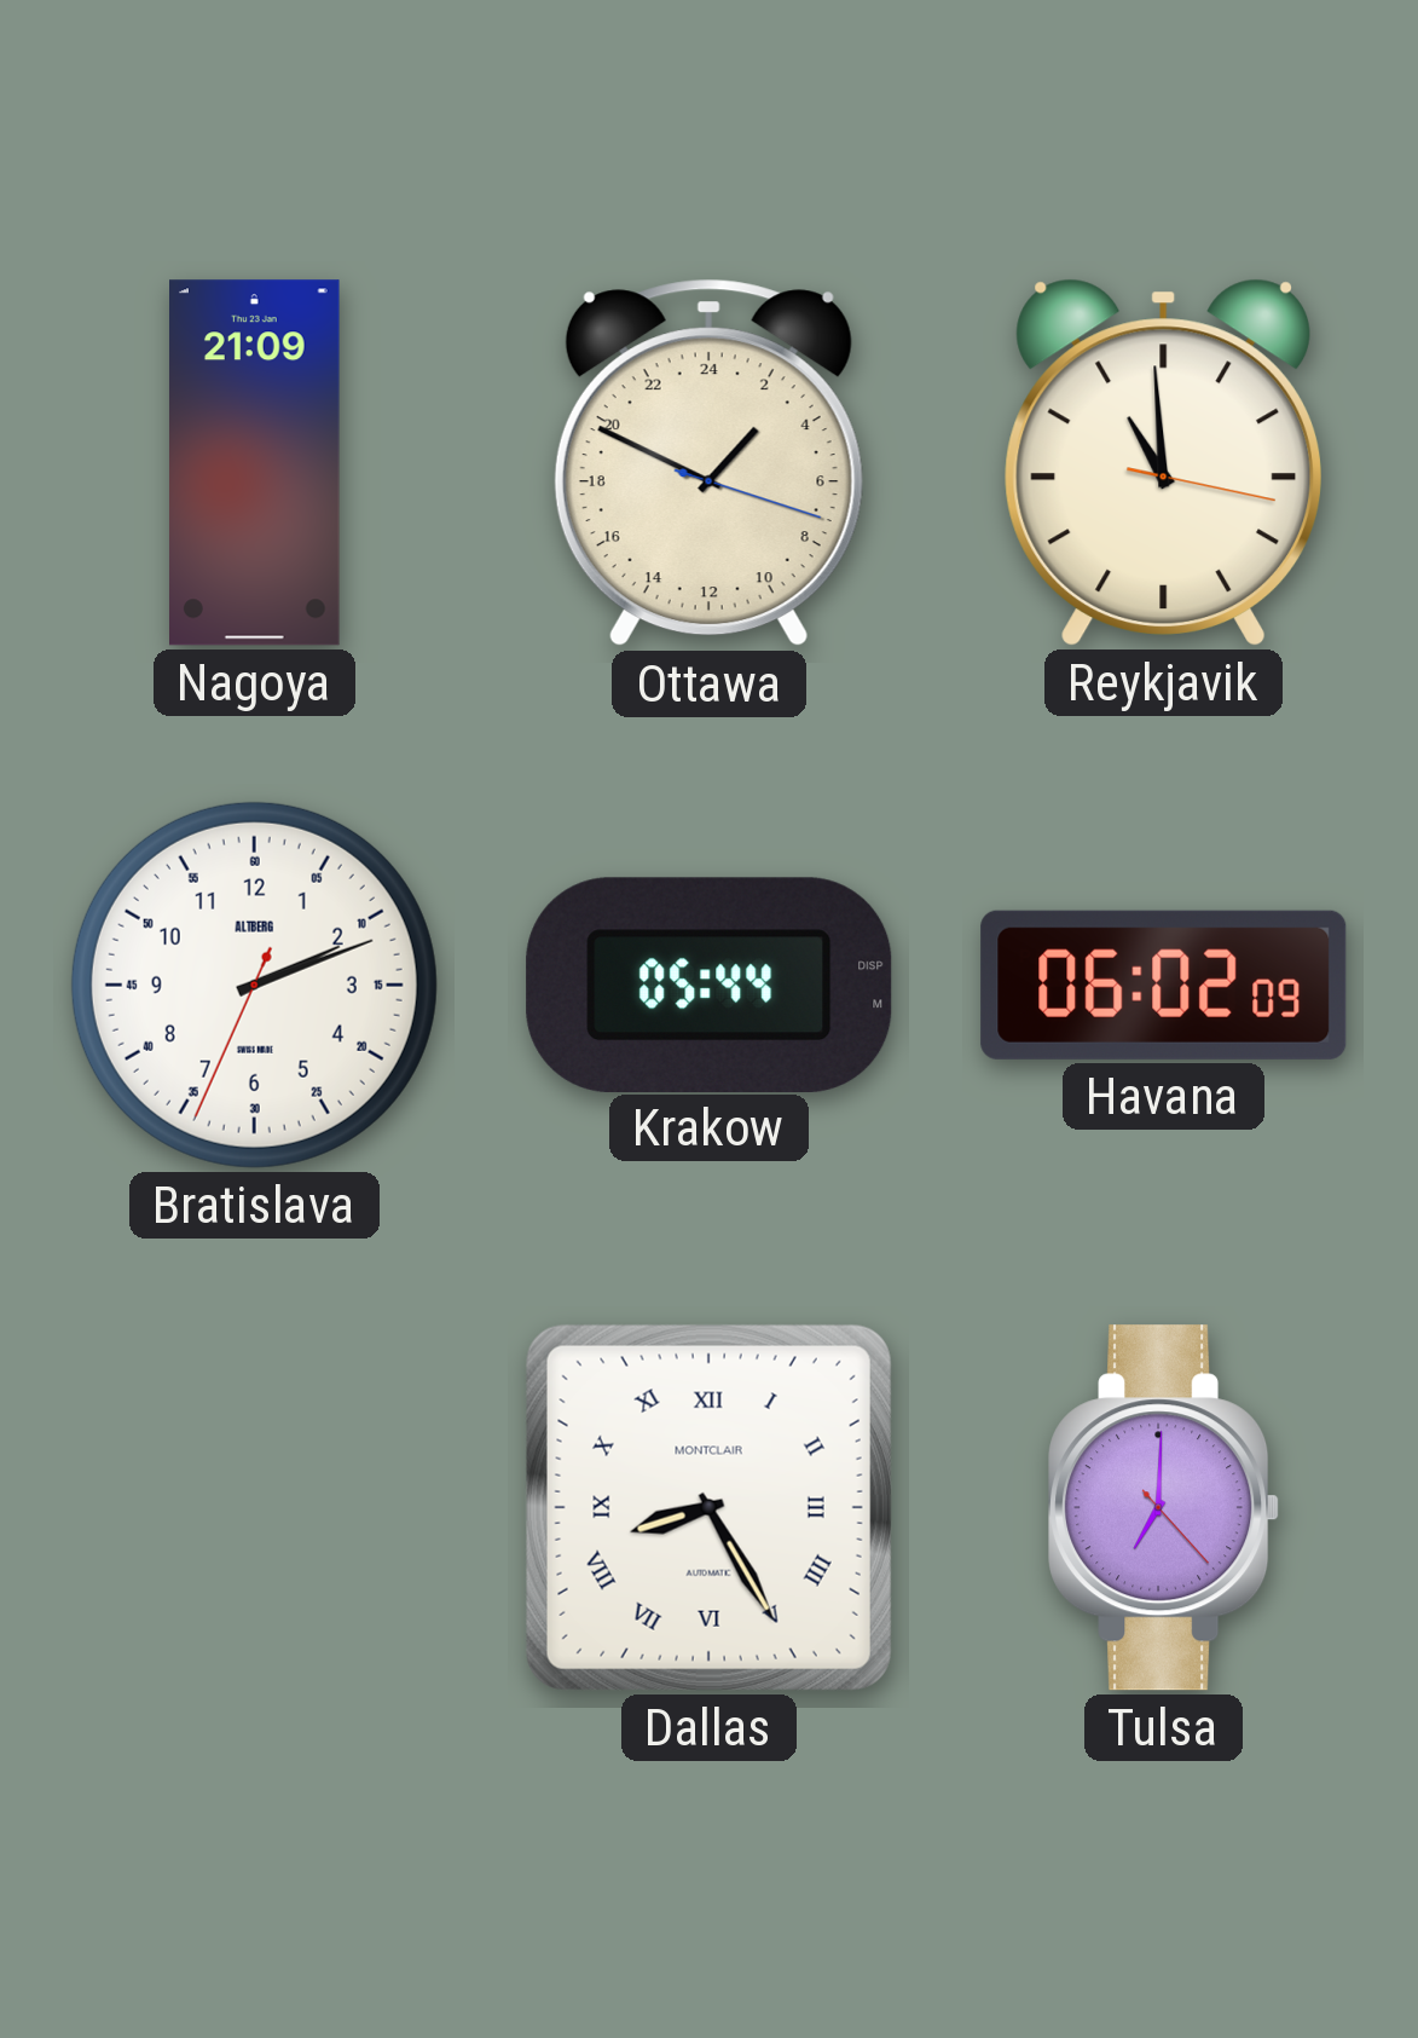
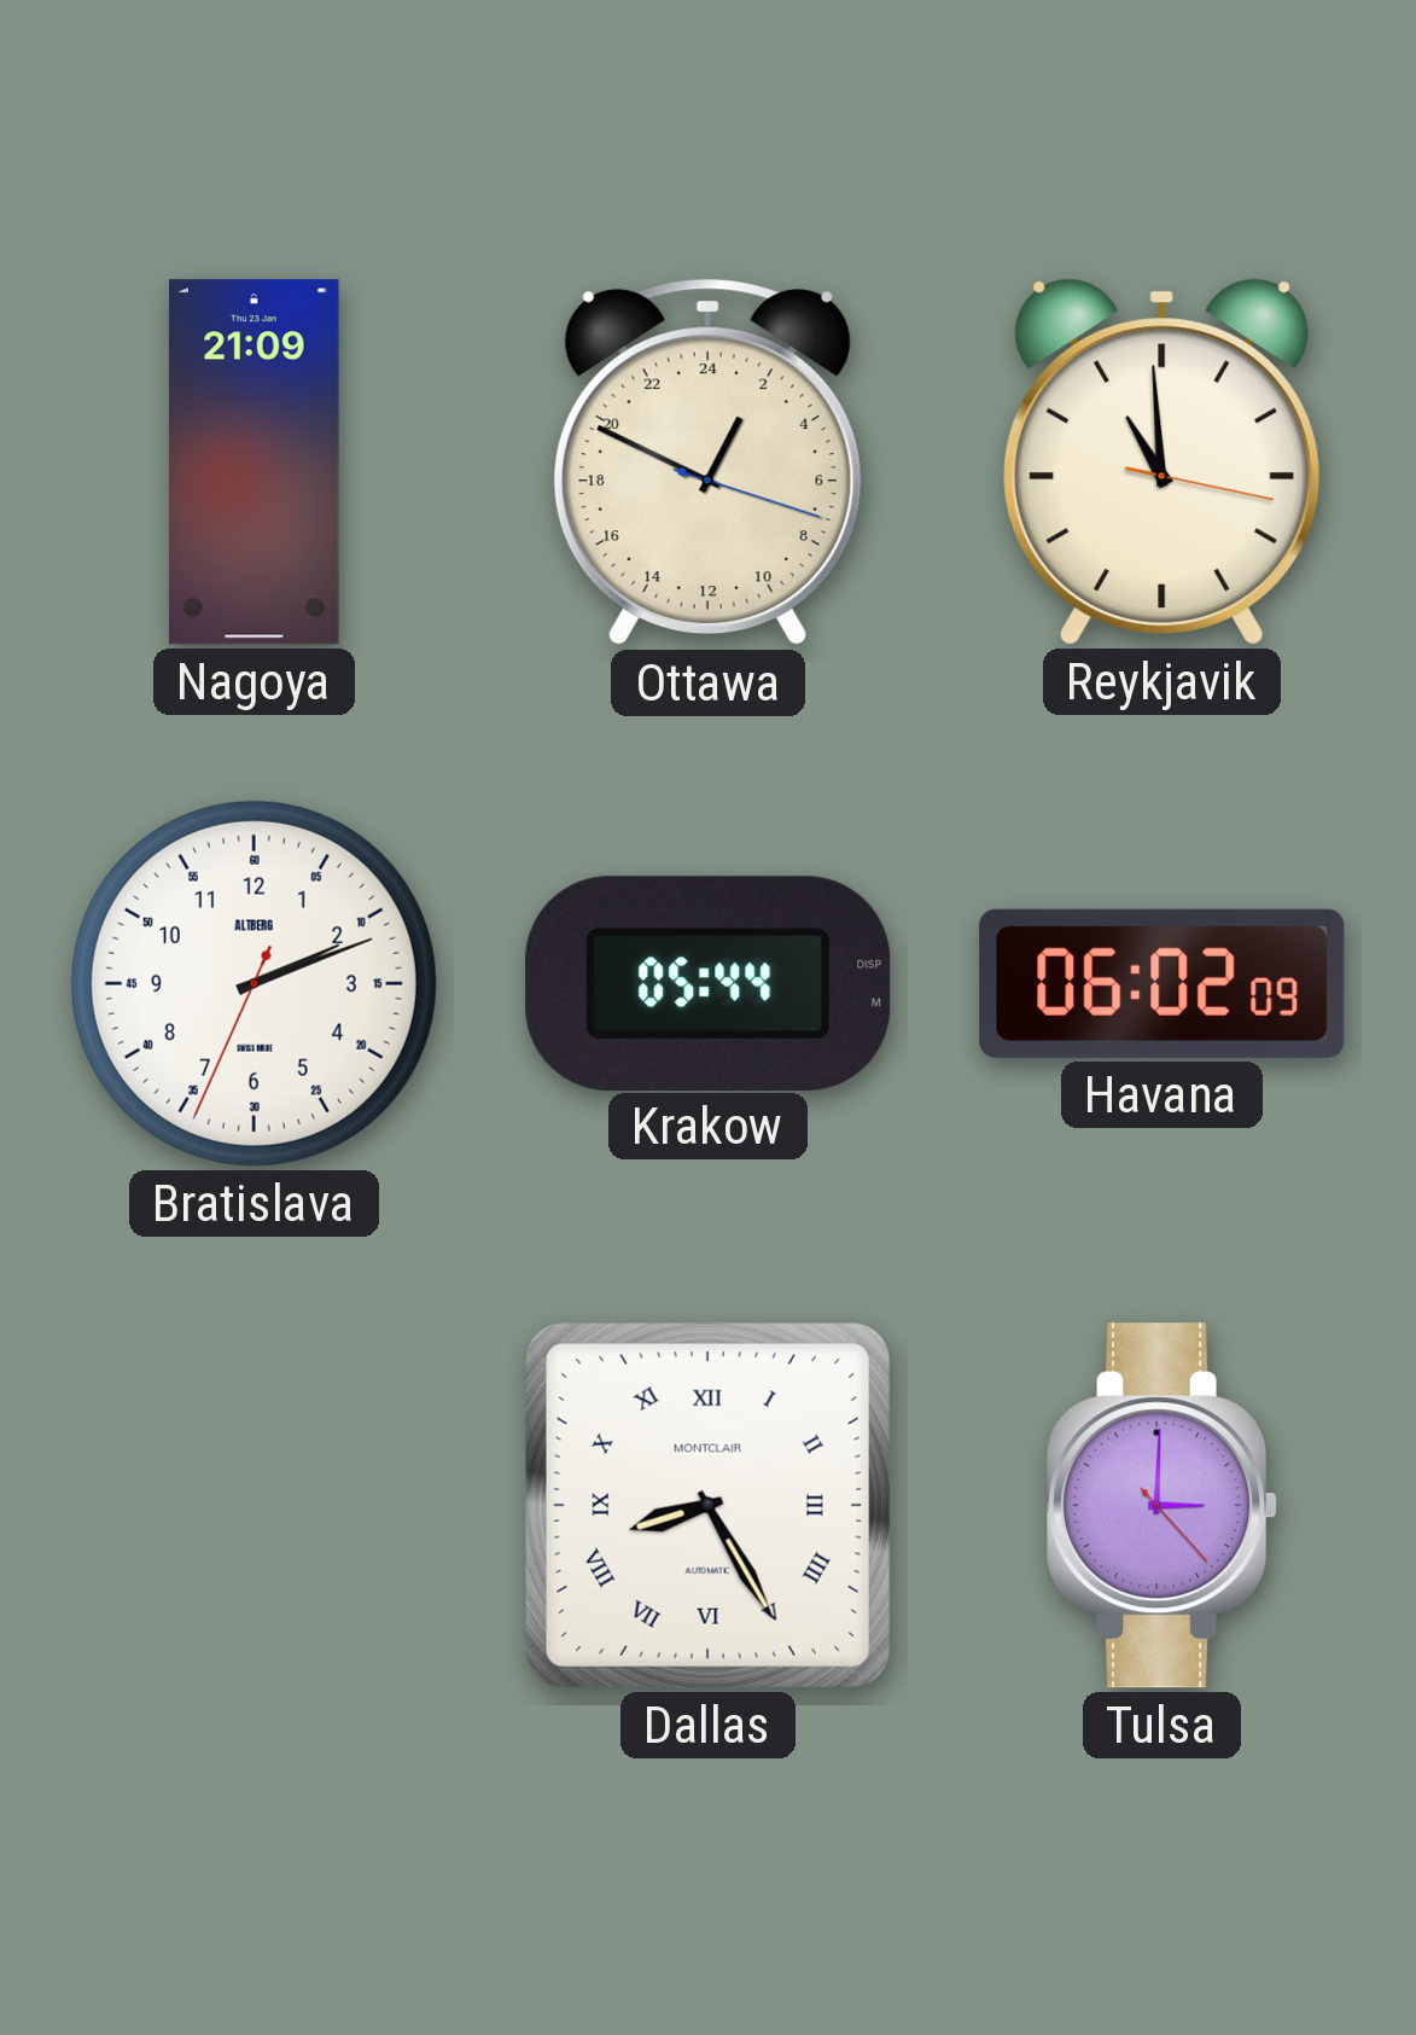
Ottawa: 2:49 -> 1:49
Tulsa: 7:00 -> 3:00
